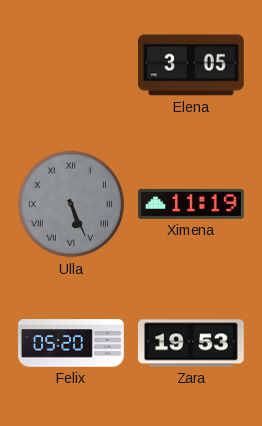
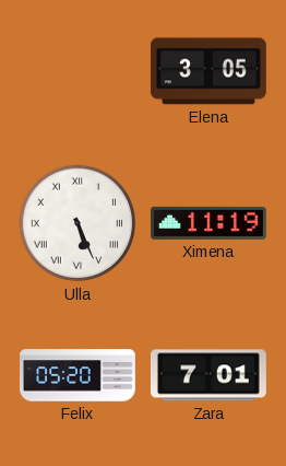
Ulla dial: grey -> white
Zara: 19:53 -> 7:01
